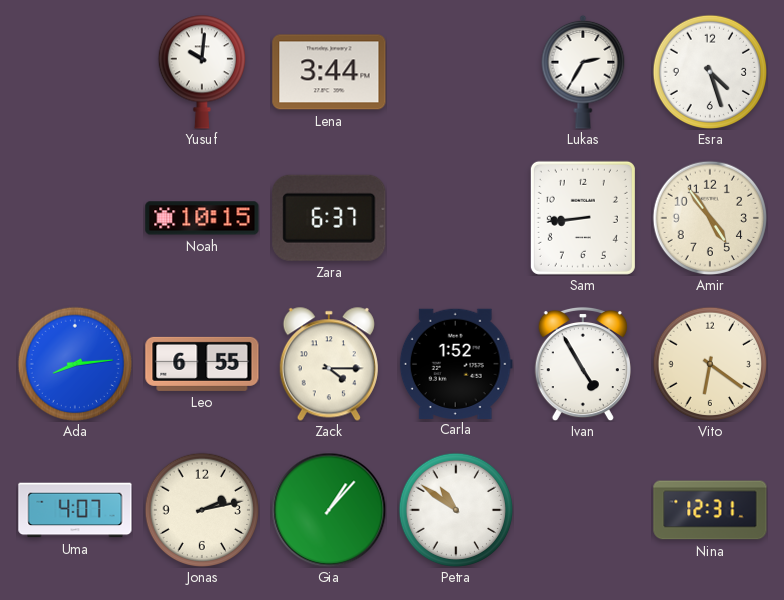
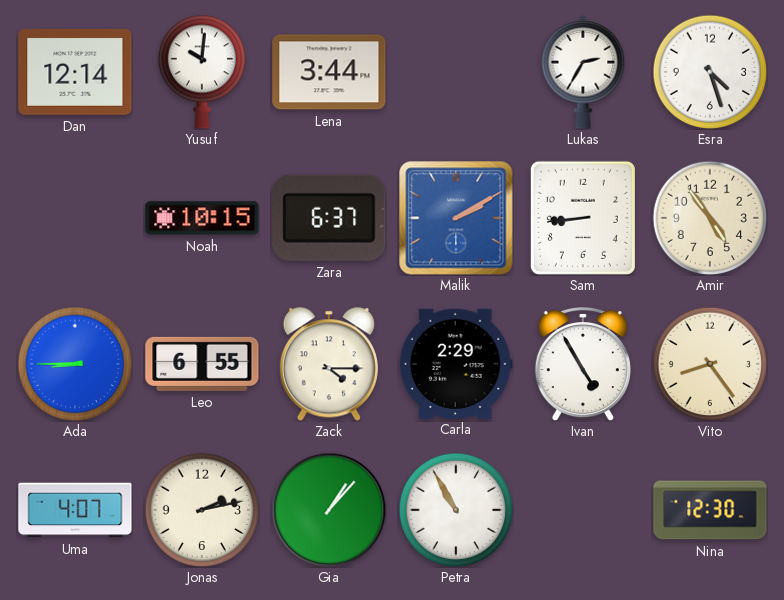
Dan: none -> 12:14
Malik: none -> 2:10
Ada: 8:14 -> 8:45
Carla: 1:52 -> 2:29
Vito: 6:21 -> 8:24
Petra: 10:51 -> 10:55
Nina: 12:31 -> 12:30
